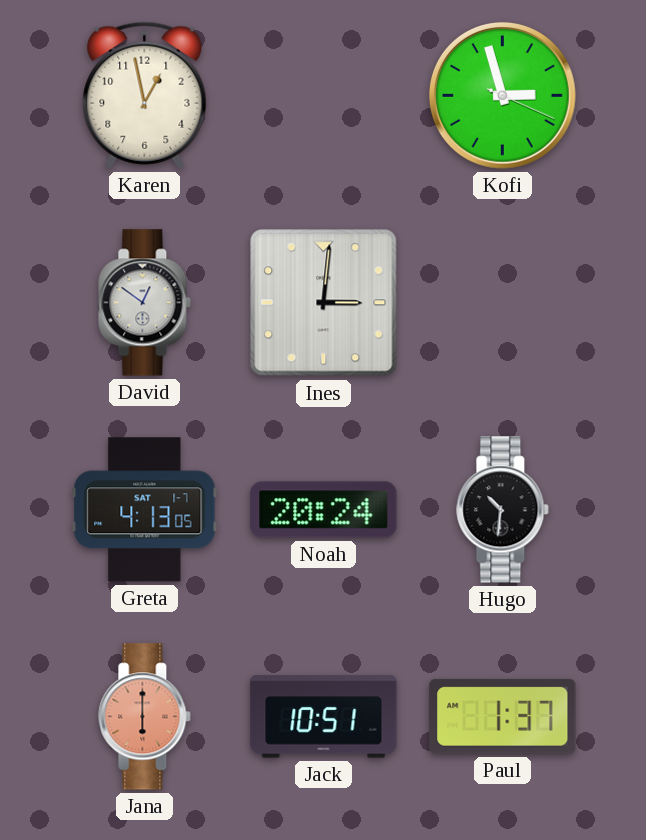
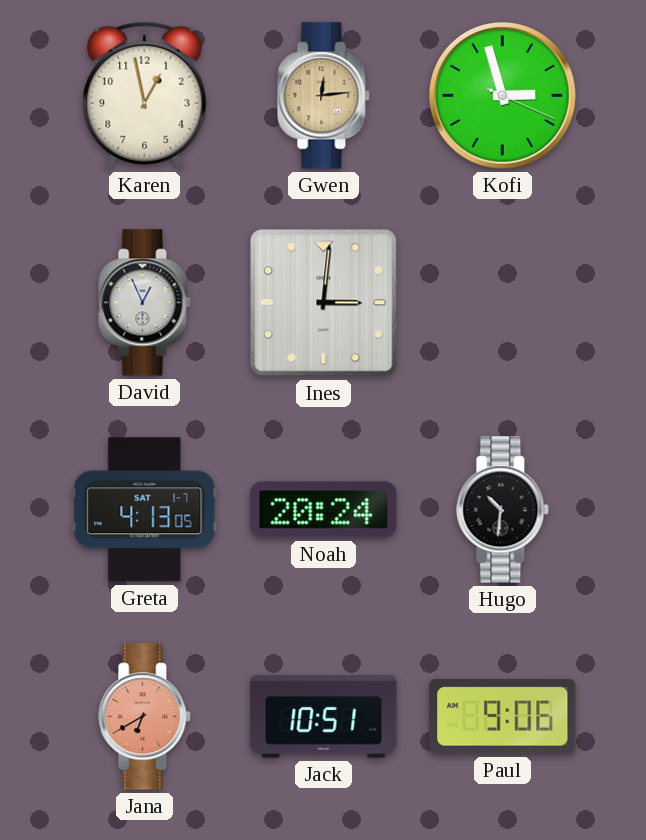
Gwen: none -> 12:14
David: 12:51 -> 12:56
Jana: 6:00 -> 6:40
Paul: 1:37 -> 9:06
